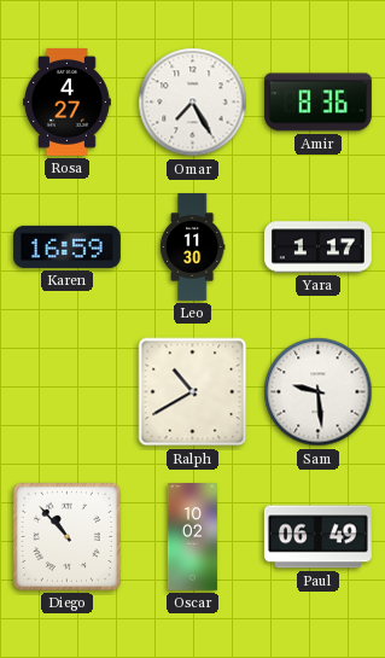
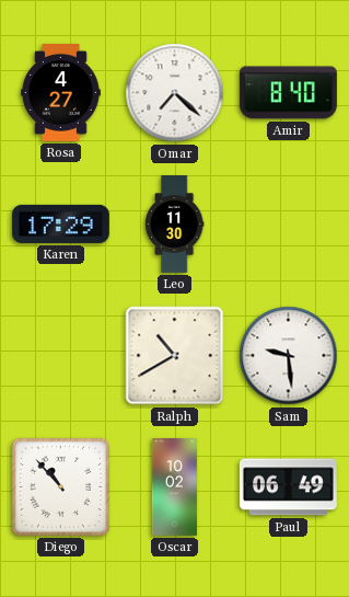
Omar: 7:25 -> 7:22
Amir: 8:36 -> 8:40
Karen: 16:59 -> 17:29
Yara: 1:17 -> none
